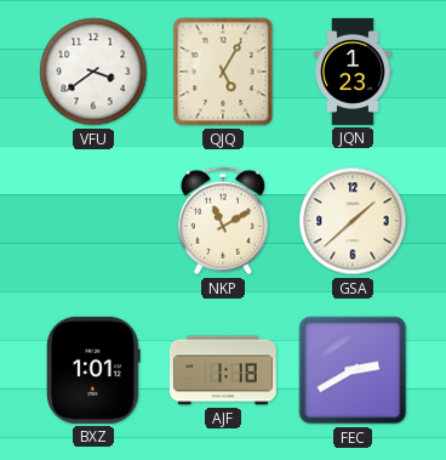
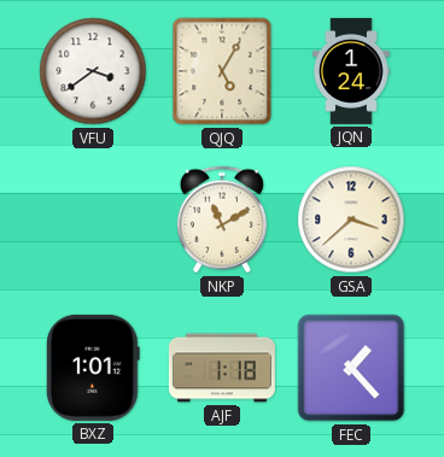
JQN: 1:23 -> 1:24
GSA: 1:38 -> 3:38
FEC: 2:40 -> 1:23
